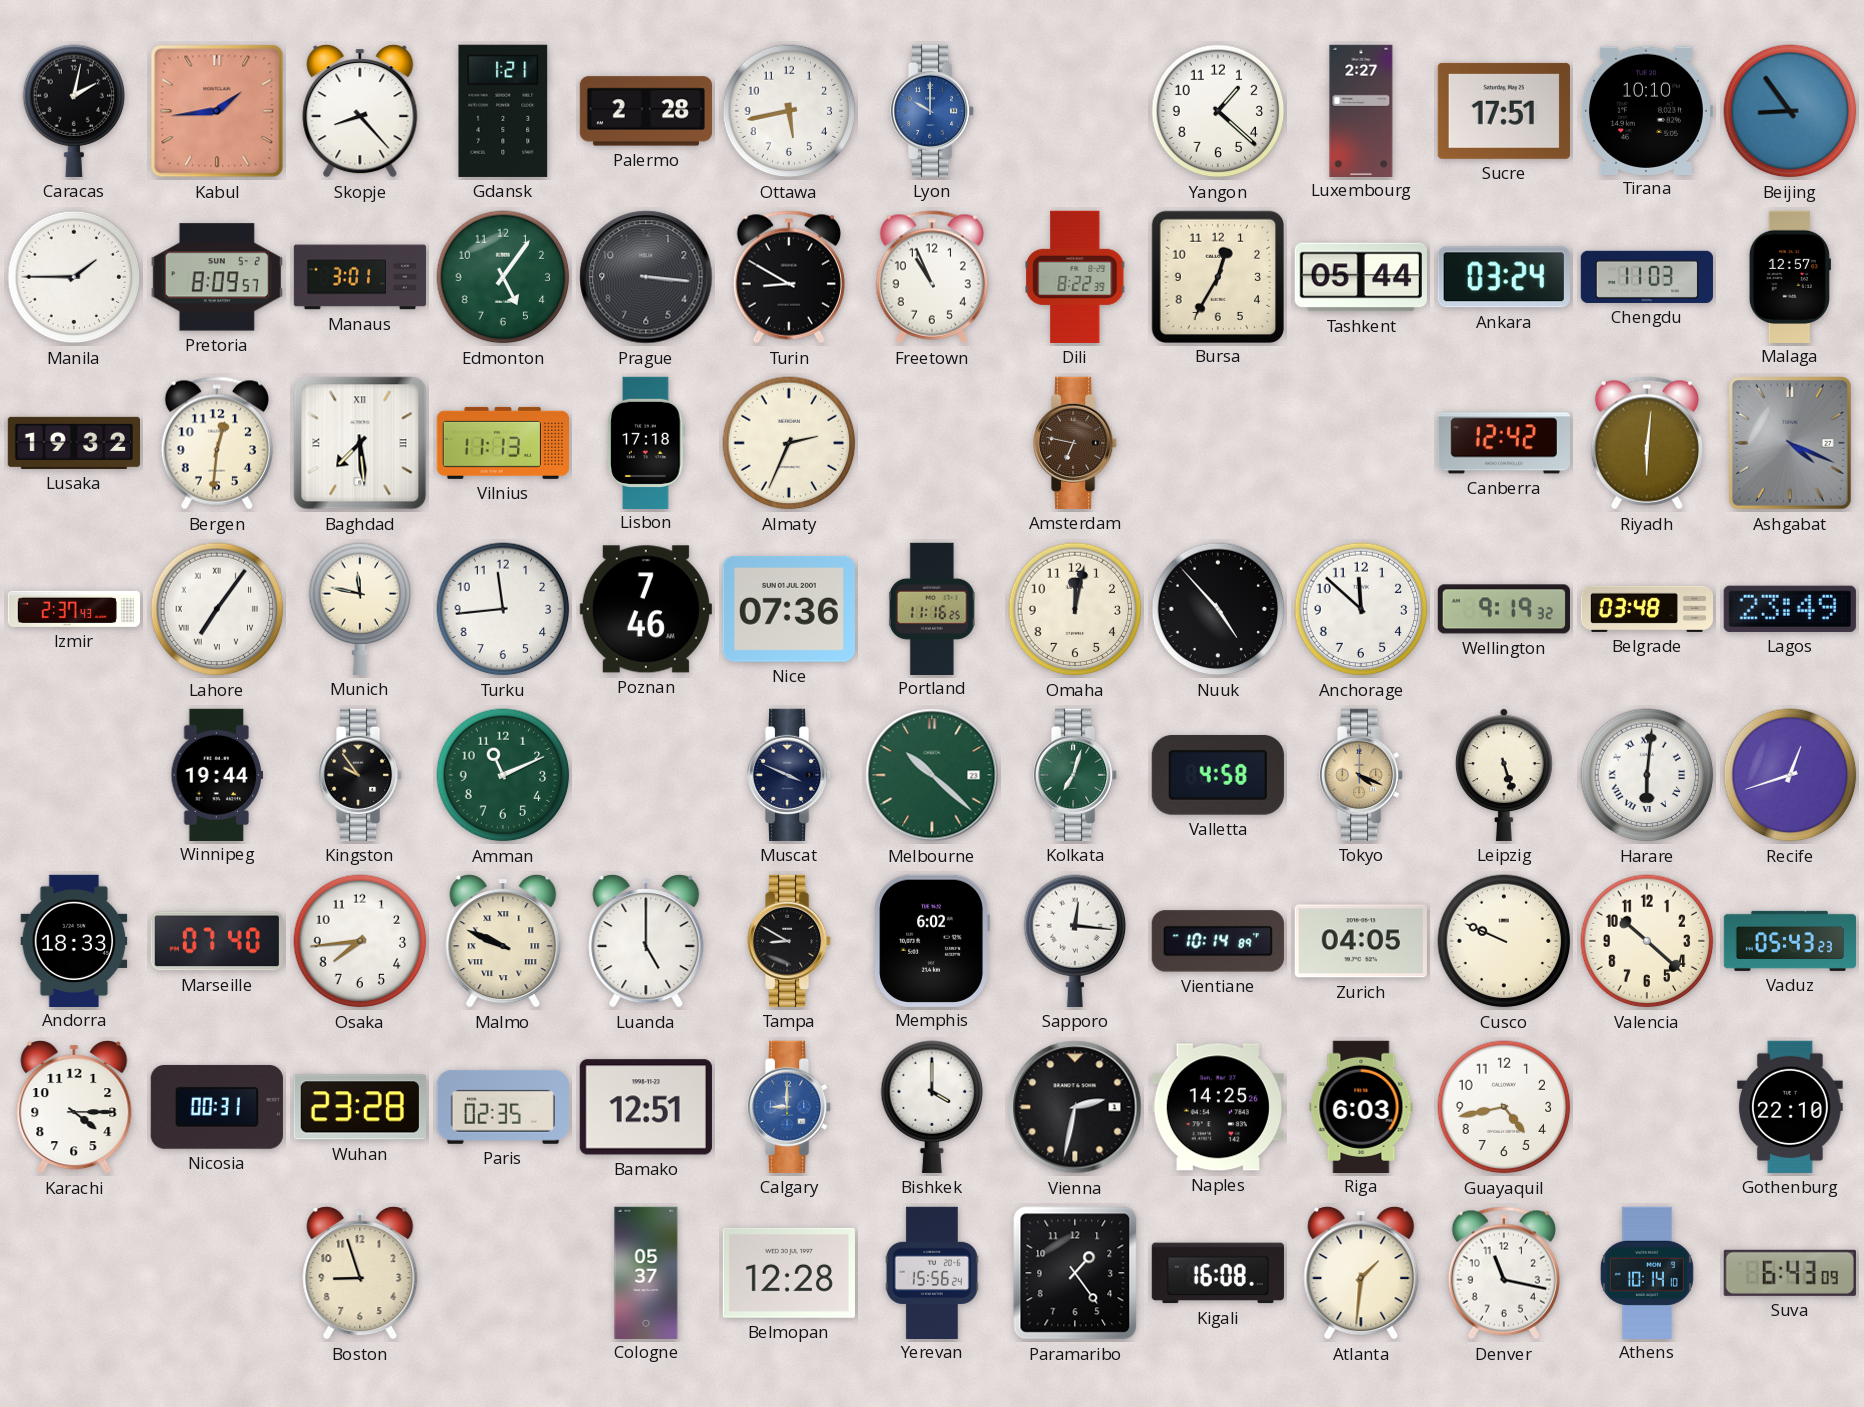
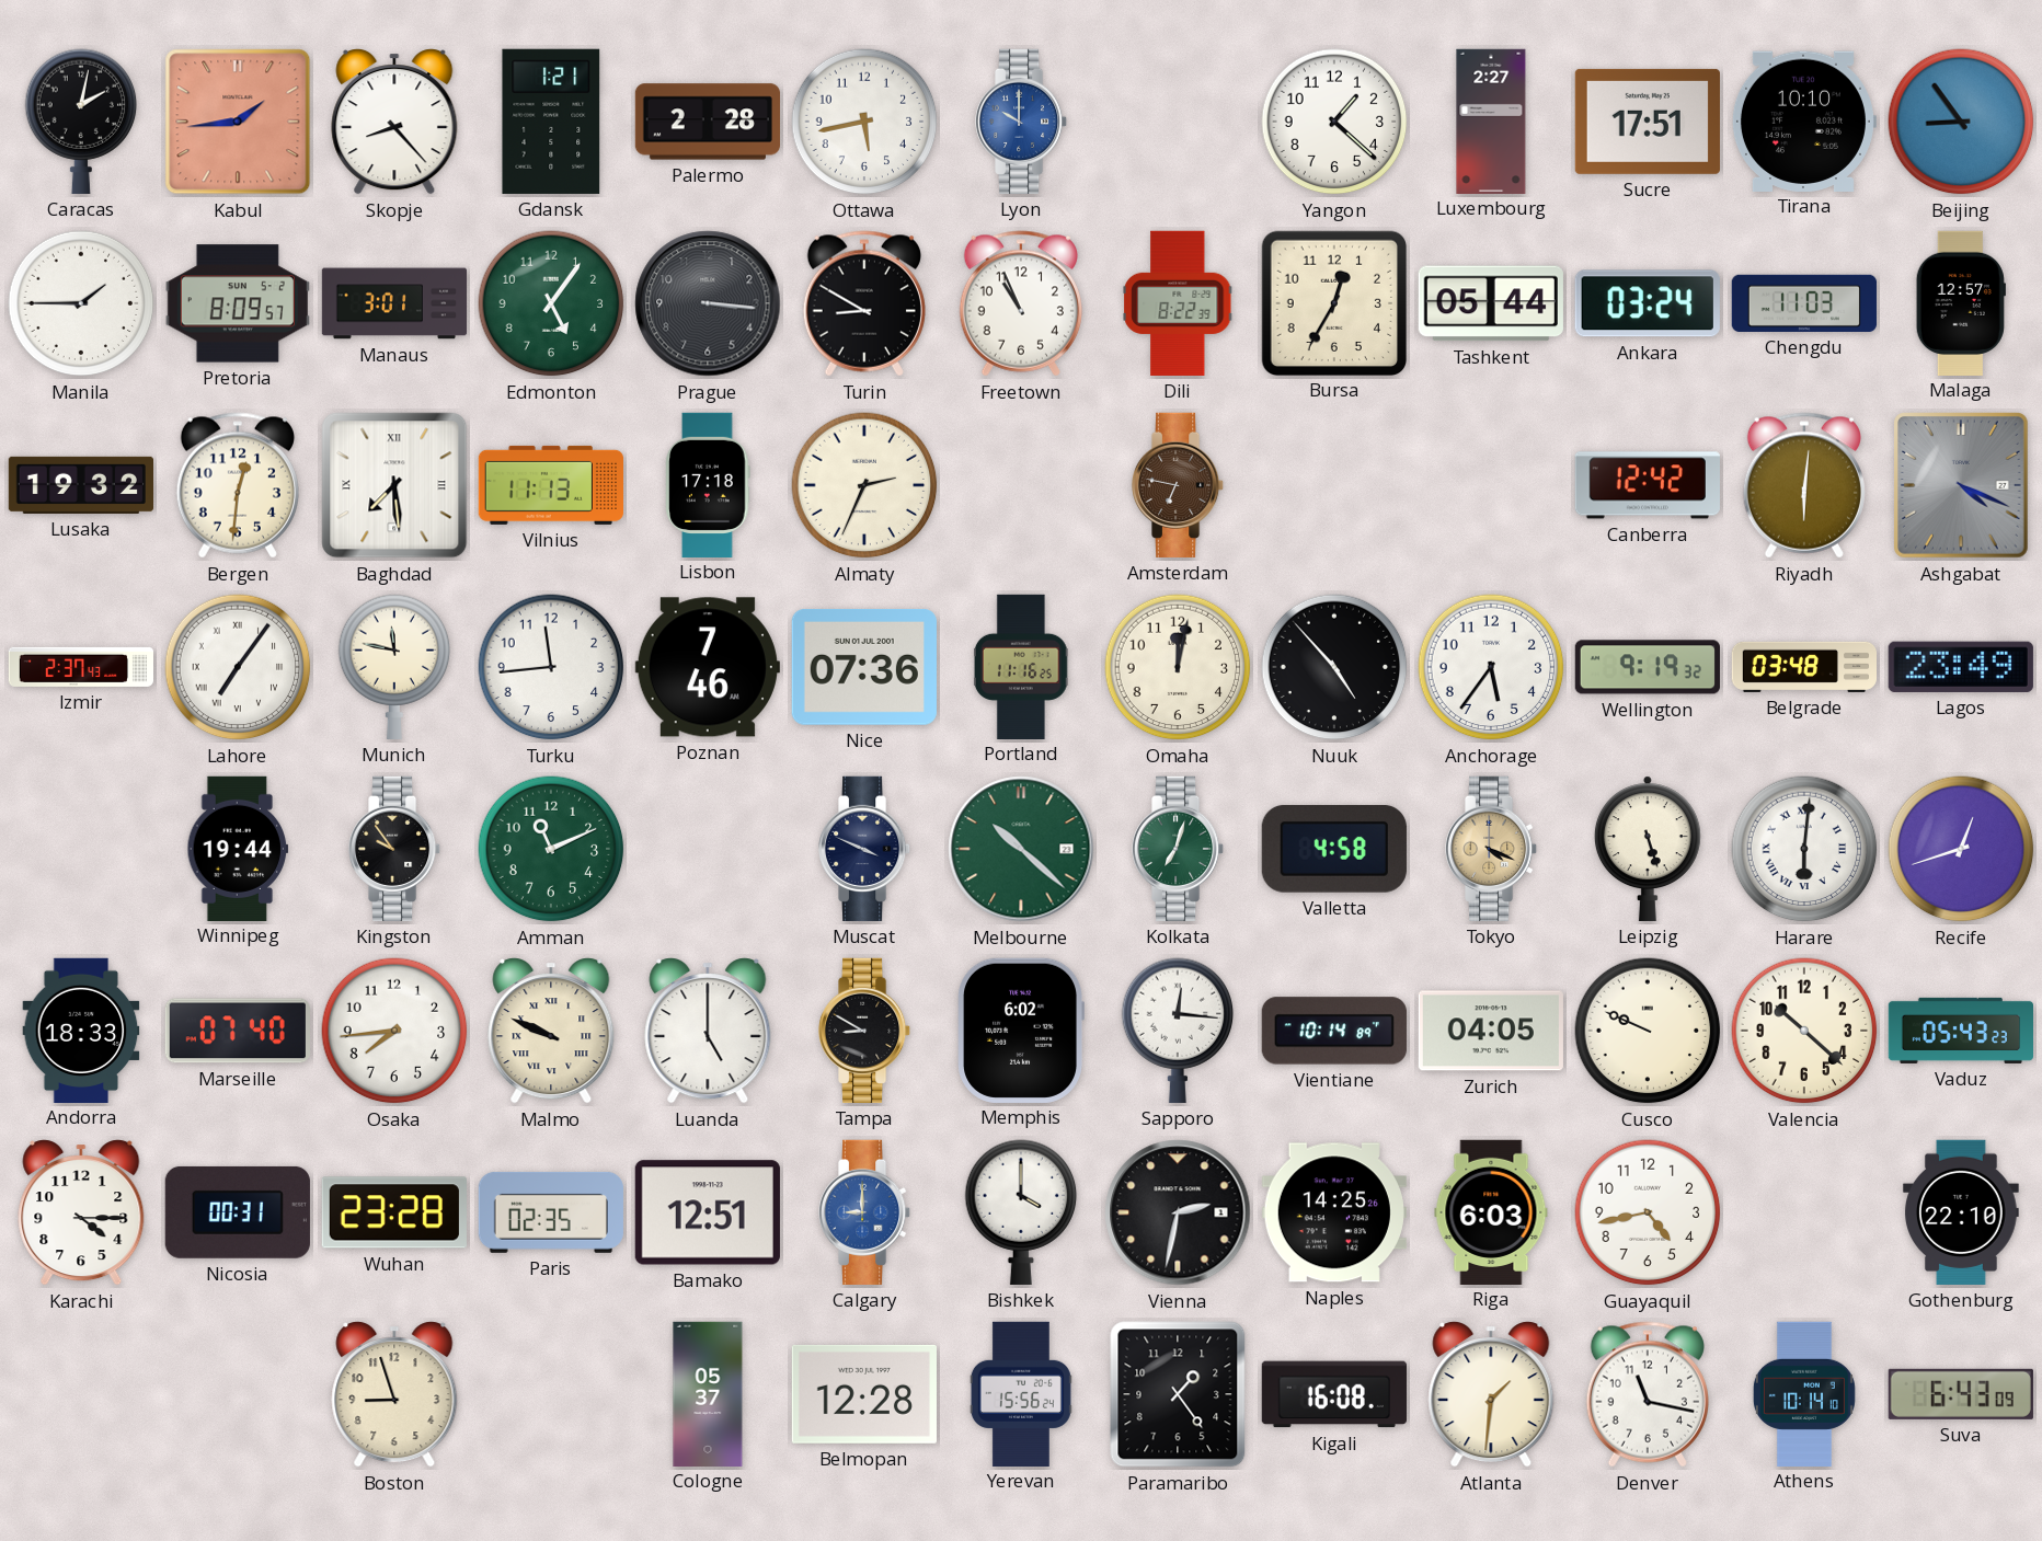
Anchorage: 11:52 -> 5:36
